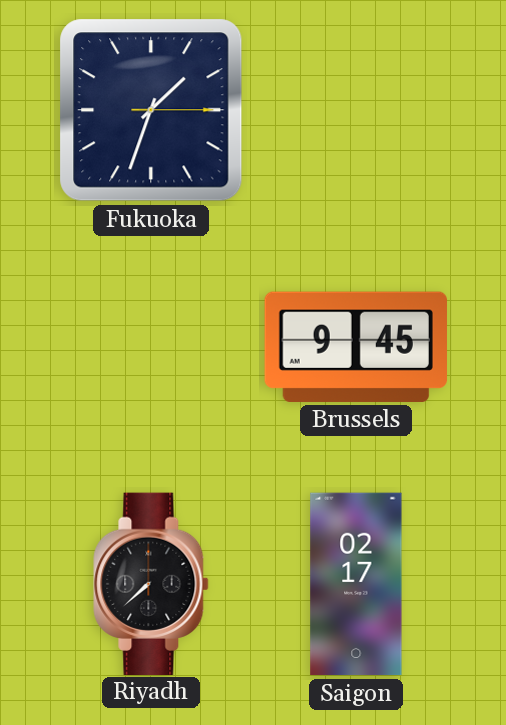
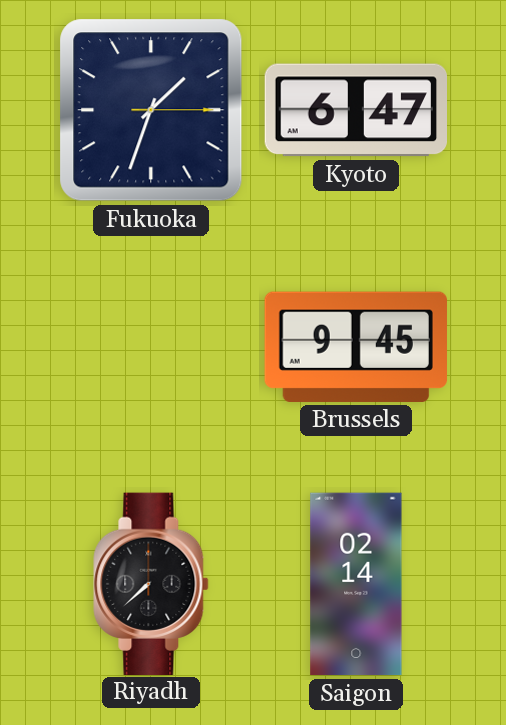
Kyoto: none -> 6:47
Saigon: 02:17 -> 02:14
